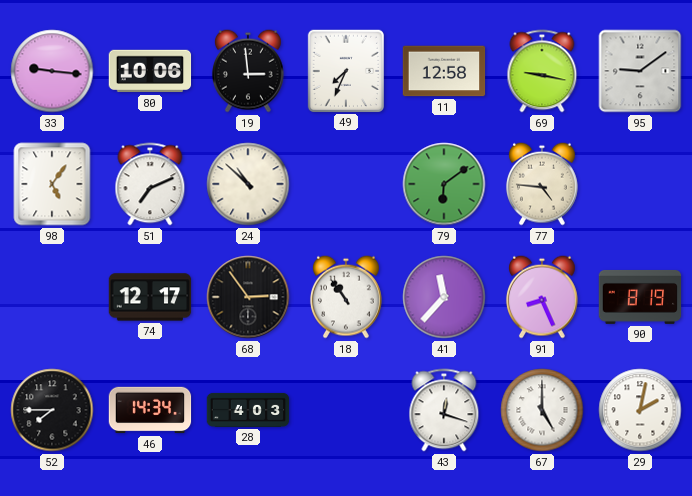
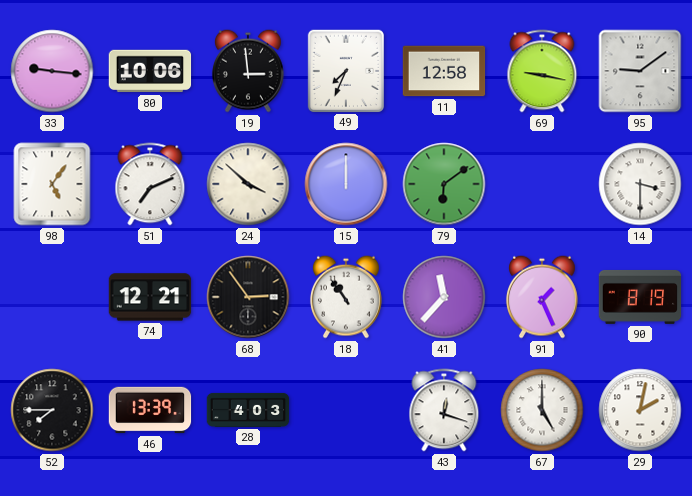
24: 10:52 -> 3:52
15: none -> 12:00
77: 4:46 -> none
14: none -> 3:30
74: 12:17 -> 12:21
91: 8:26 -> 1:26
46: 14:34 -> 13:39
